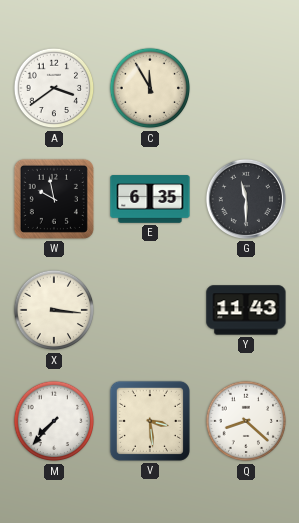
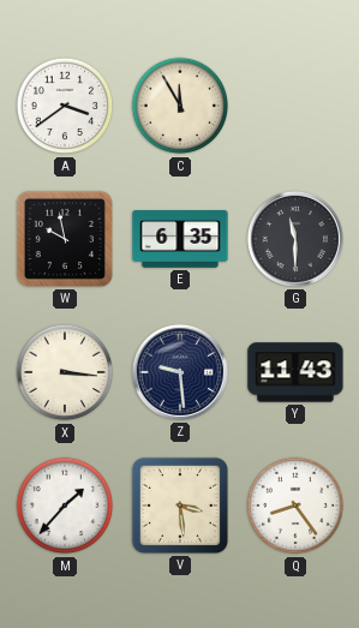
Z: none -> 9:29
M: 7:37 -> 1:37
Q: 8:22 -> 8:24
